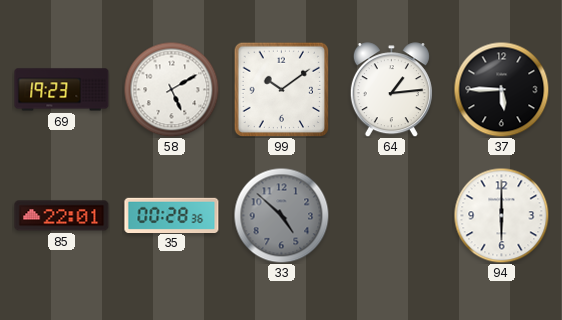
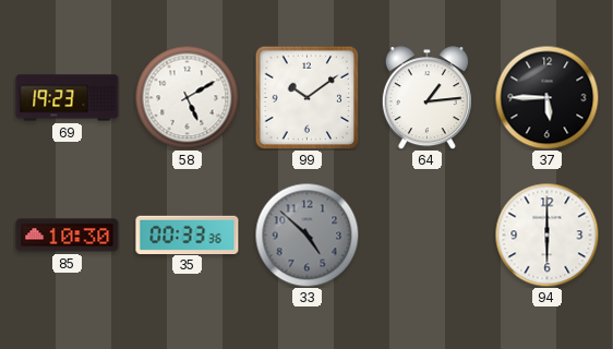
85: 22:01 -> 10:30
35: 00:28 -> 00:33
